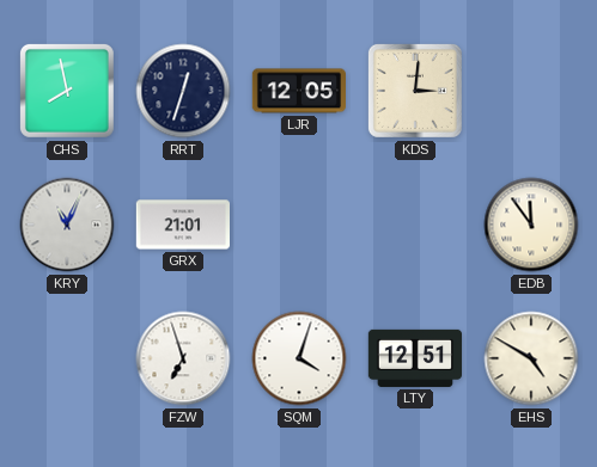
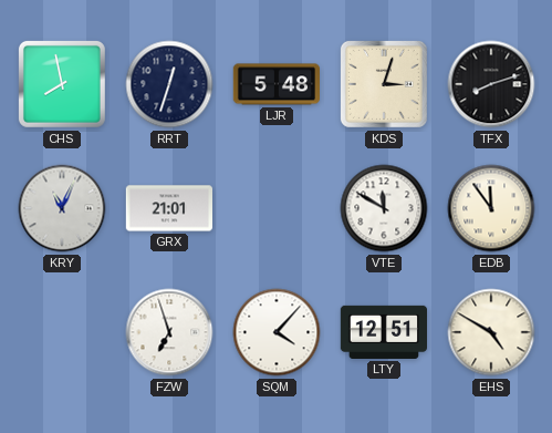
LJR: 12:05 -> 5:48
KDS: 3:01 -> 3:03
TFX: none -> 8:12
VTE: none -> 11:50
SQM: 4:03 -> 4:07
